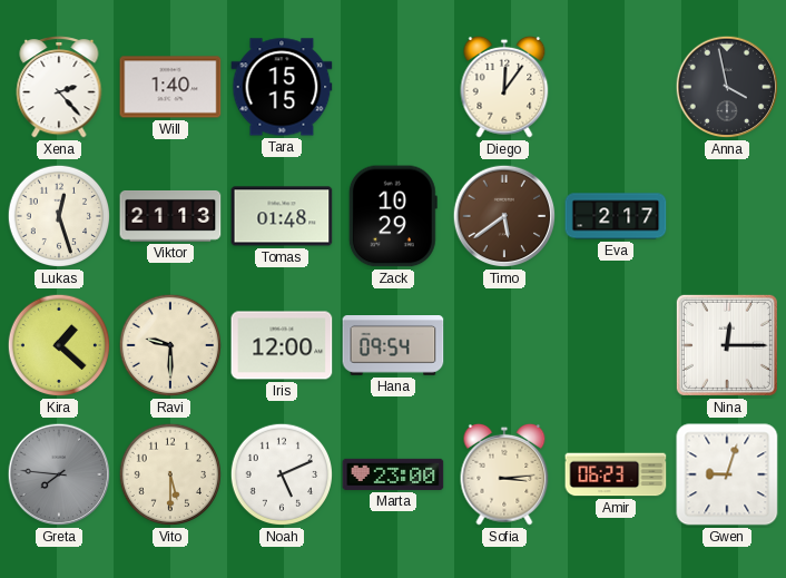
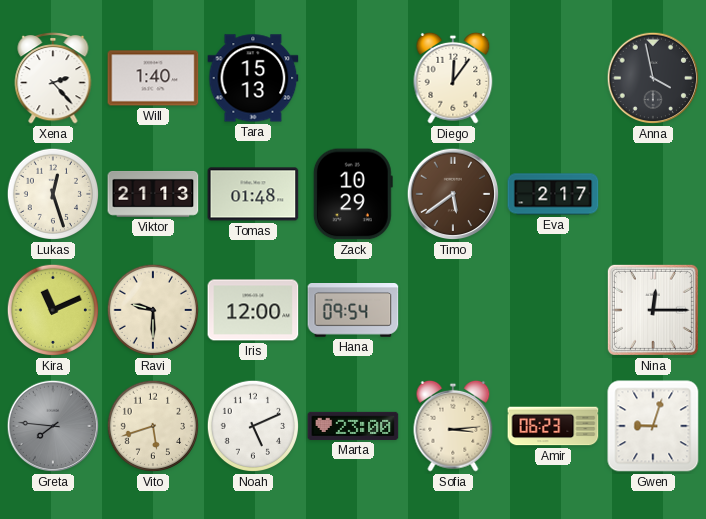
Tara: 15:15 -> 15:13
Kira: 1:22 -> 11:11
Vito: 5:30 -> 5:42
